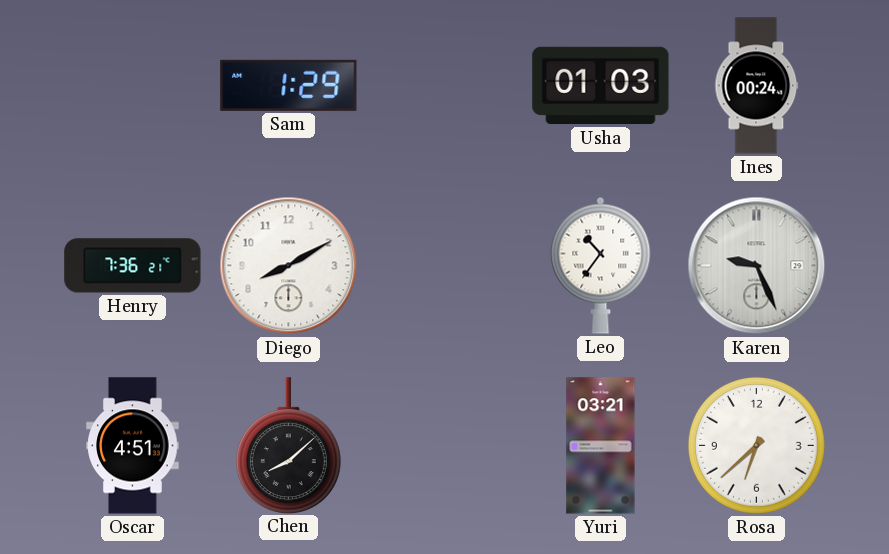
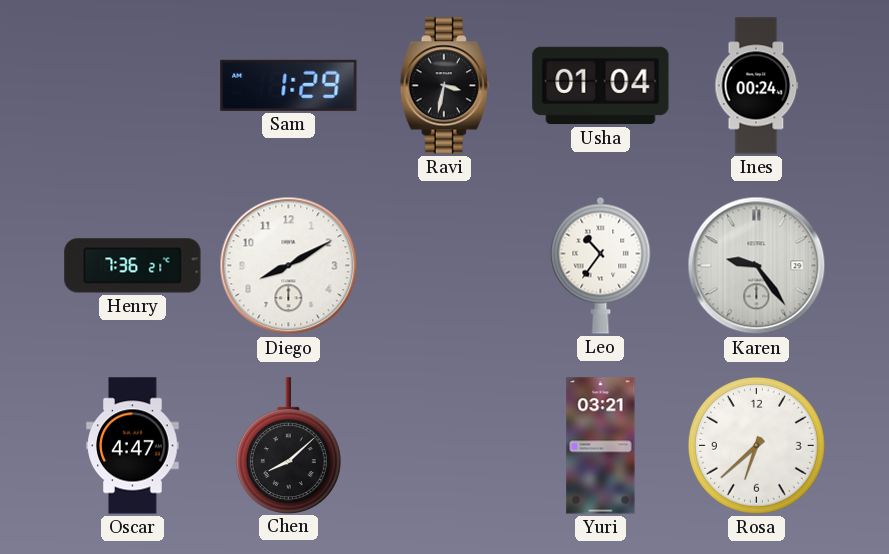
Ravi: none -> 3:32
Usha: 01:03 -> 01:04
Karen: 9:26 -> 9:24
Oscar: 4:51 -> 4:47
